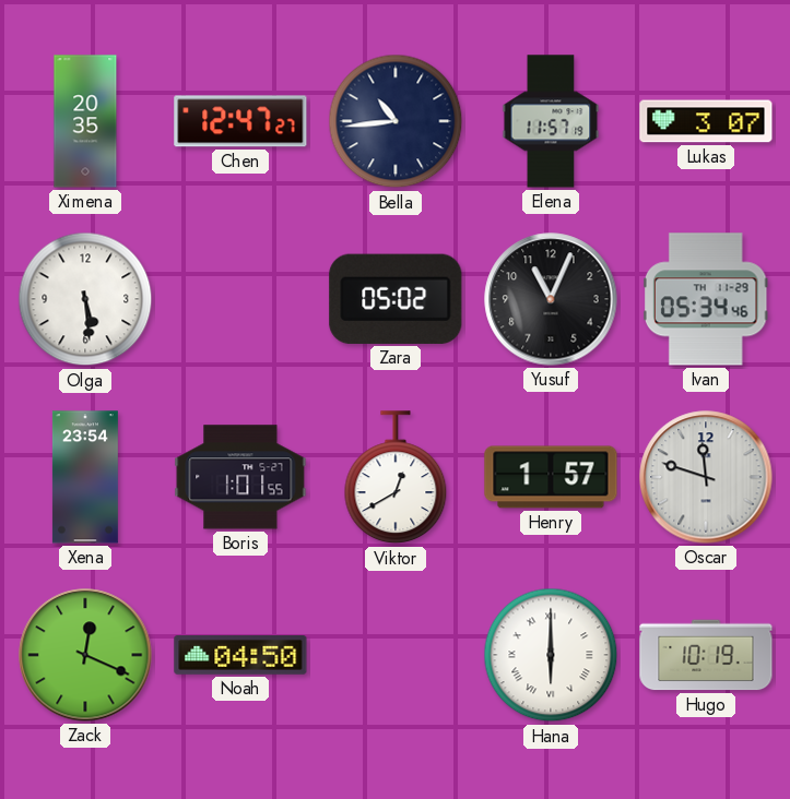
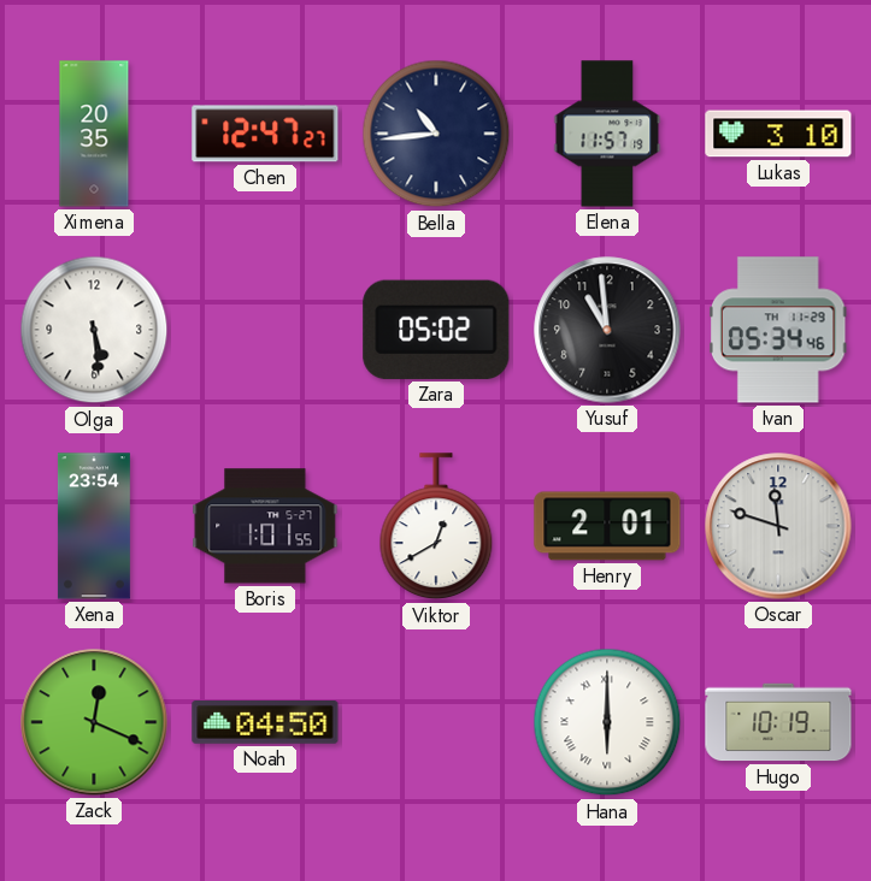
Lukas: 3:07 -> 3:10
Yusuf: 11:04 -> 10:59
Henry: 1:57 -> 2:01
